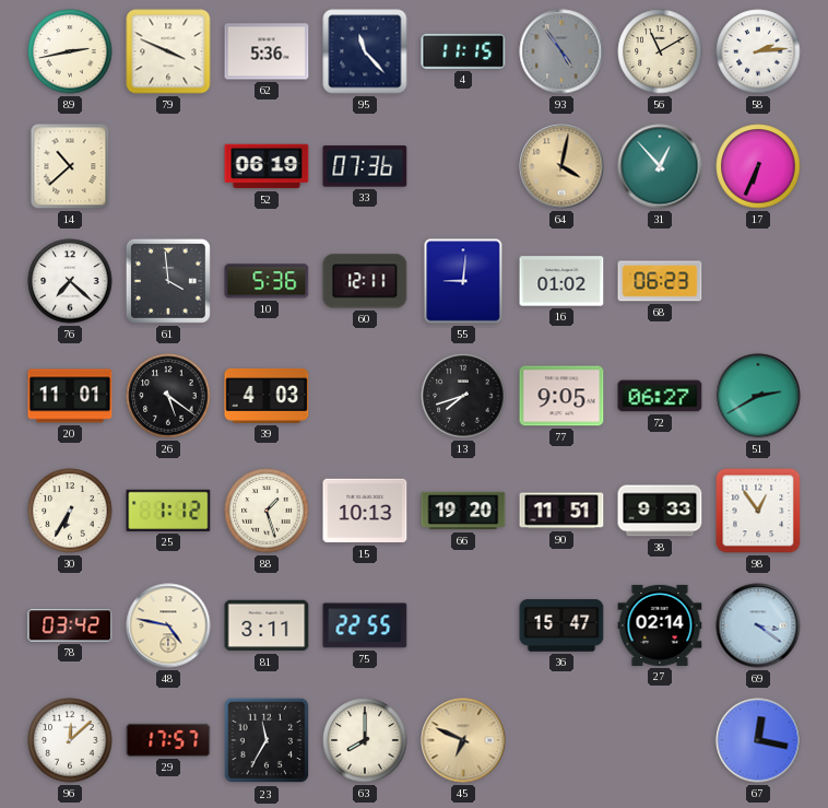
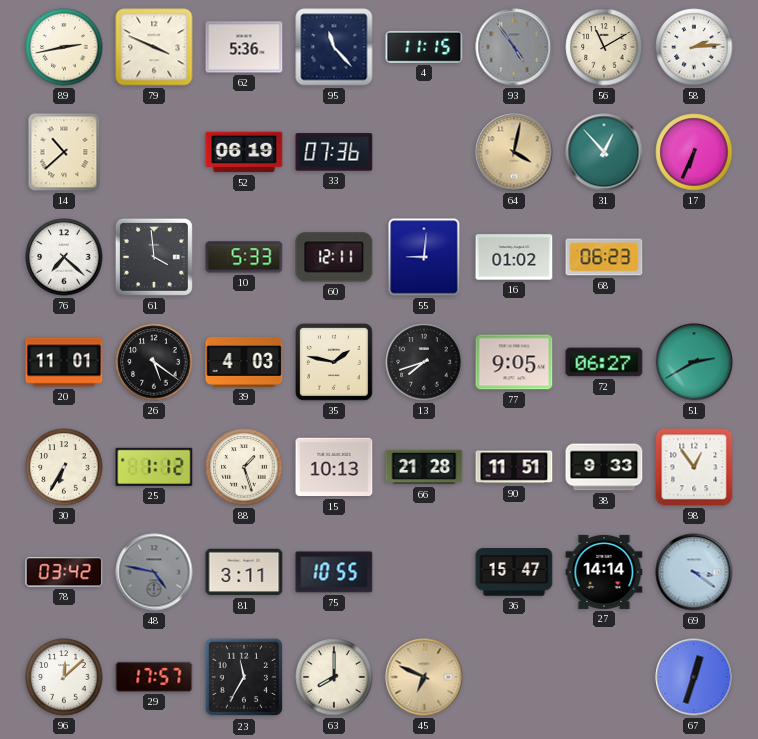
10: 5:36 -> 5:33
35: none -> 1:47
66: 19:20 -> 21:28
48 dial: cream -> grey
75: 22:55 -> 10:55
27: 02:14 -> 14:14
67: 12:17 -> 12:33
